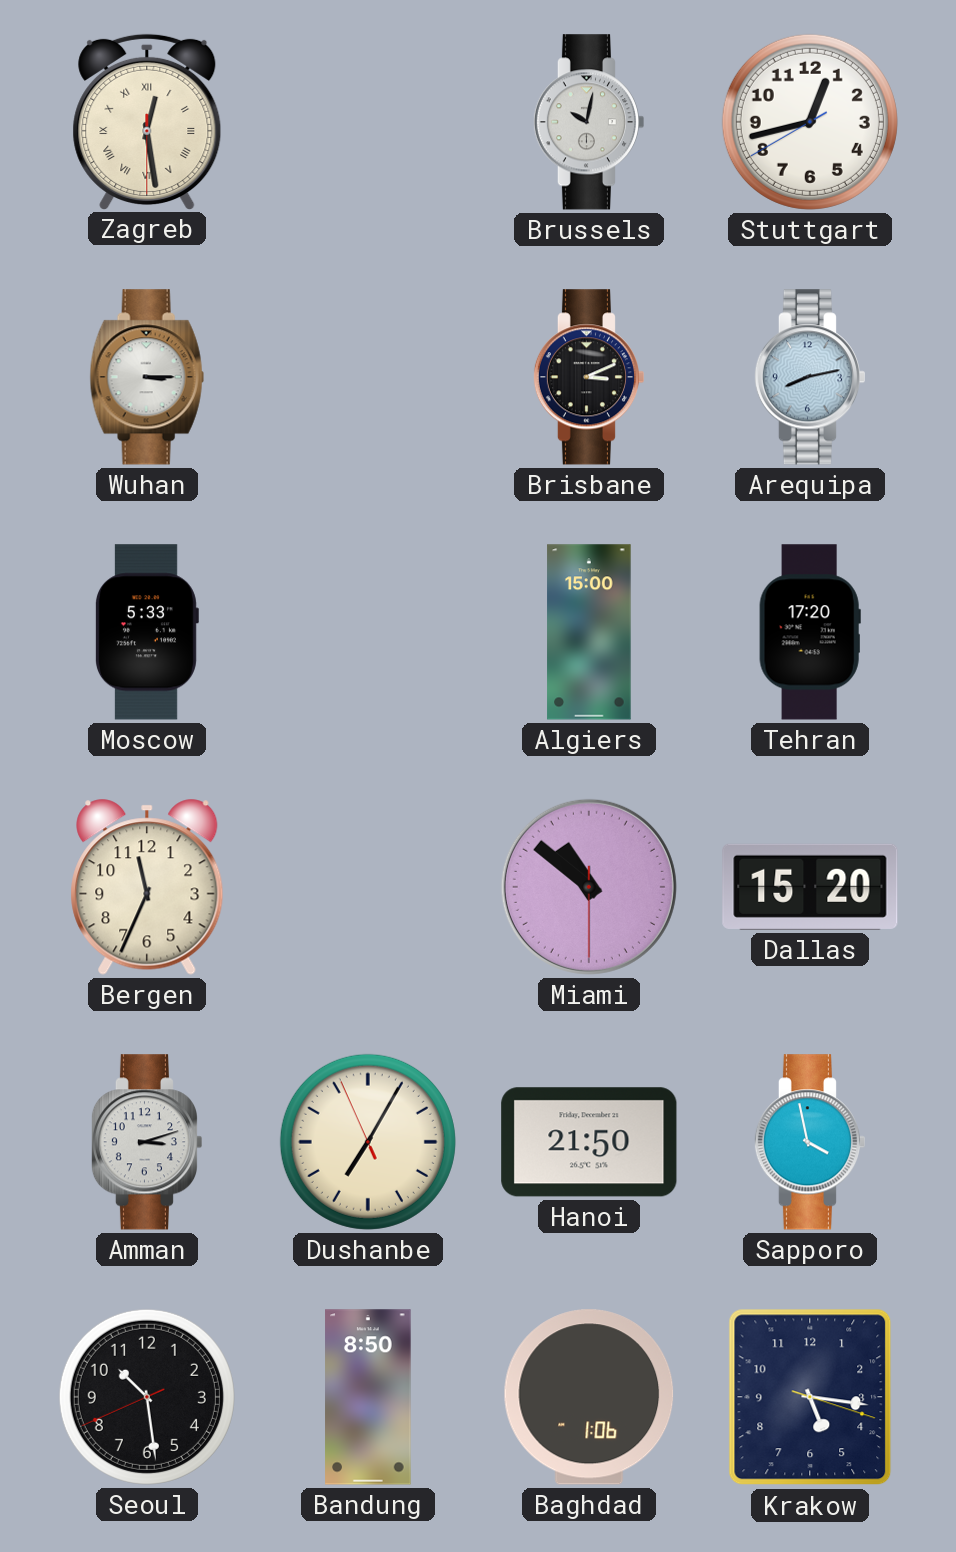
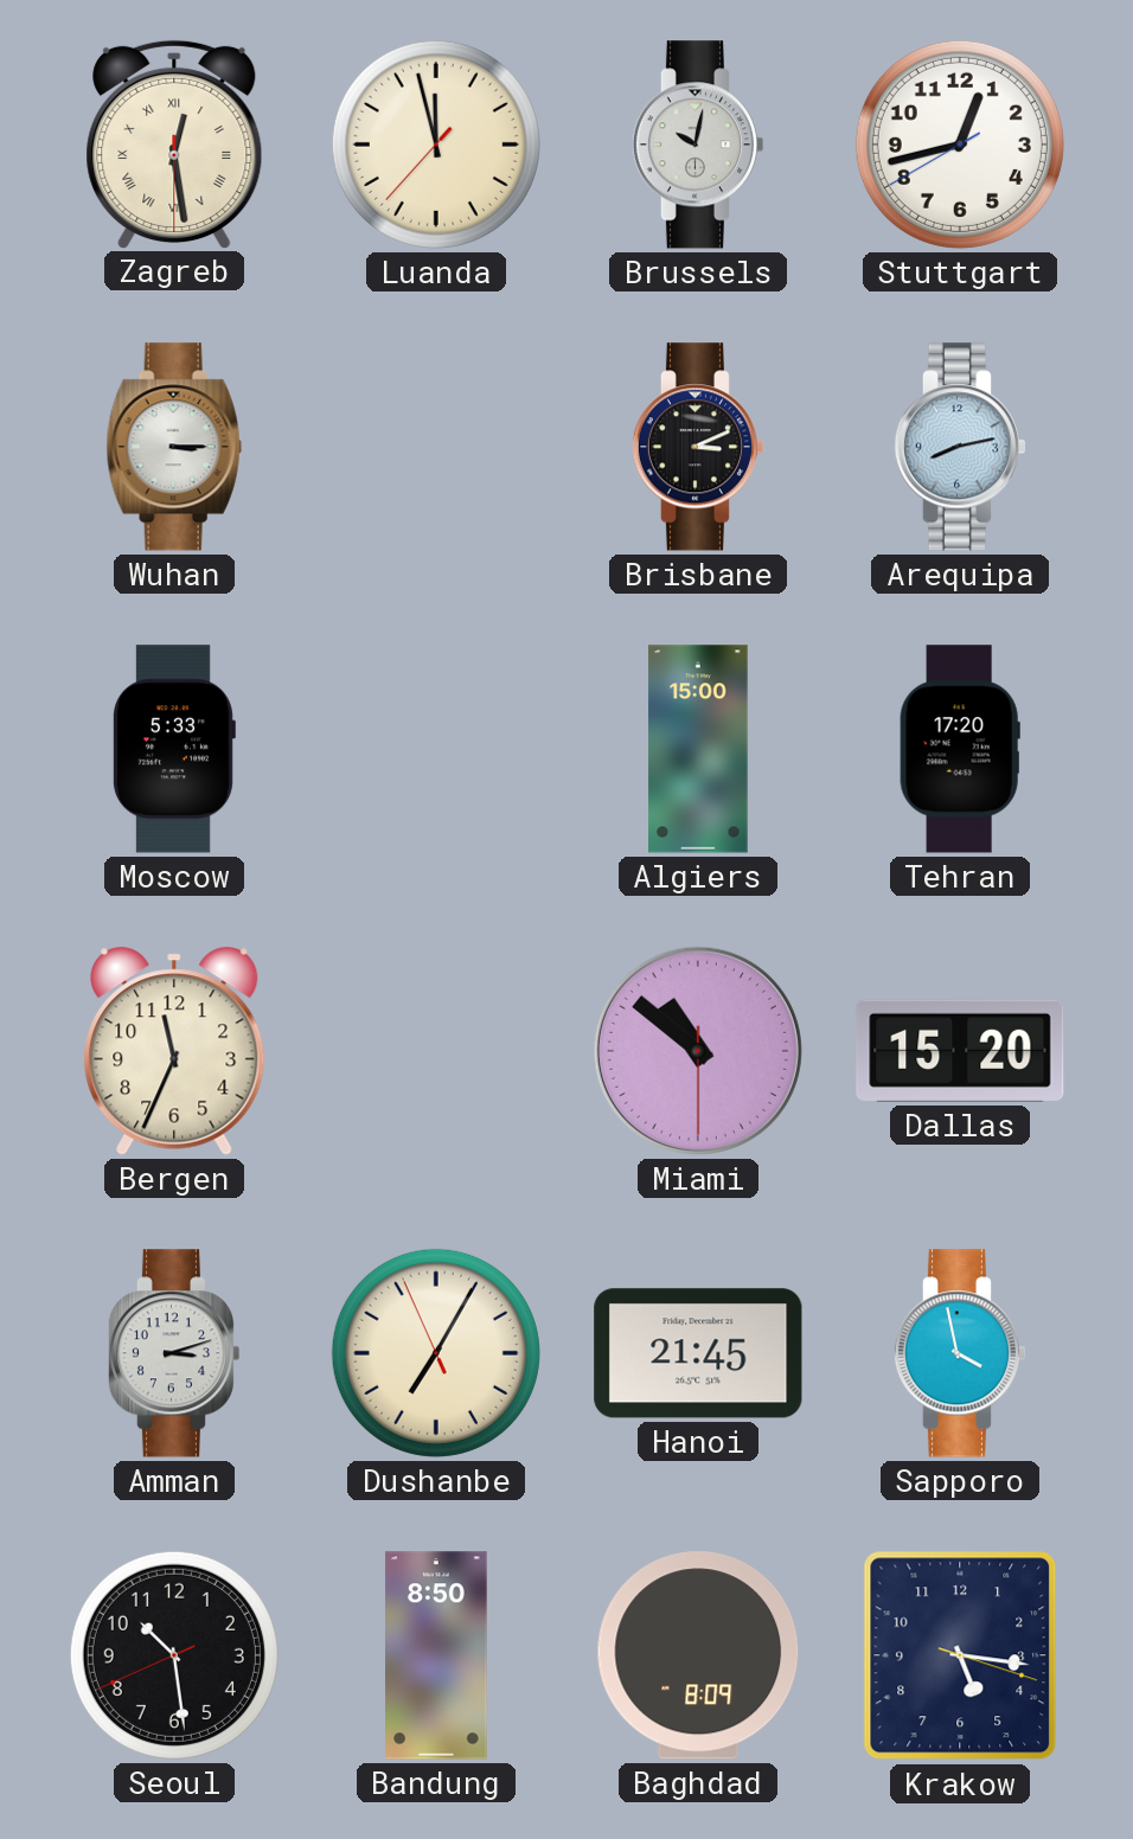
Luanda: none -> 11:57
Hanoi: 21:50 -> 21:45
Baghdad: 1:06 -> 8:09
